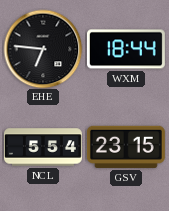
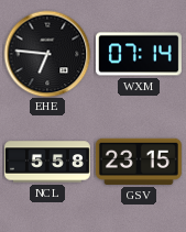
WXM: 18:44 -> 07:14
NCL: 5:54 -> 5:58
